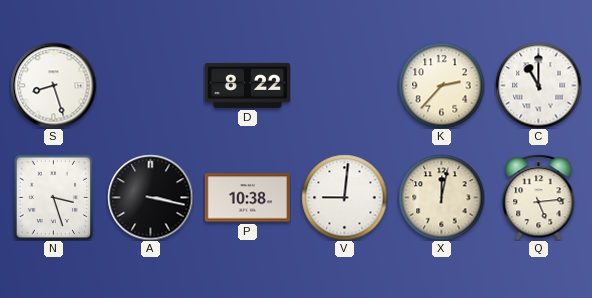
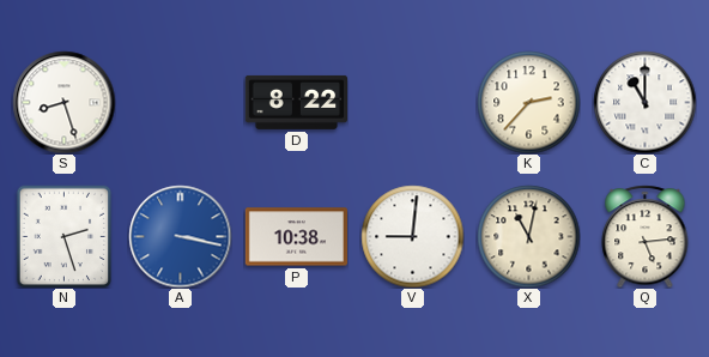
N: 3:27 -> 2:27
A dial: black -> blue
X: 12:02 -> 11:02
